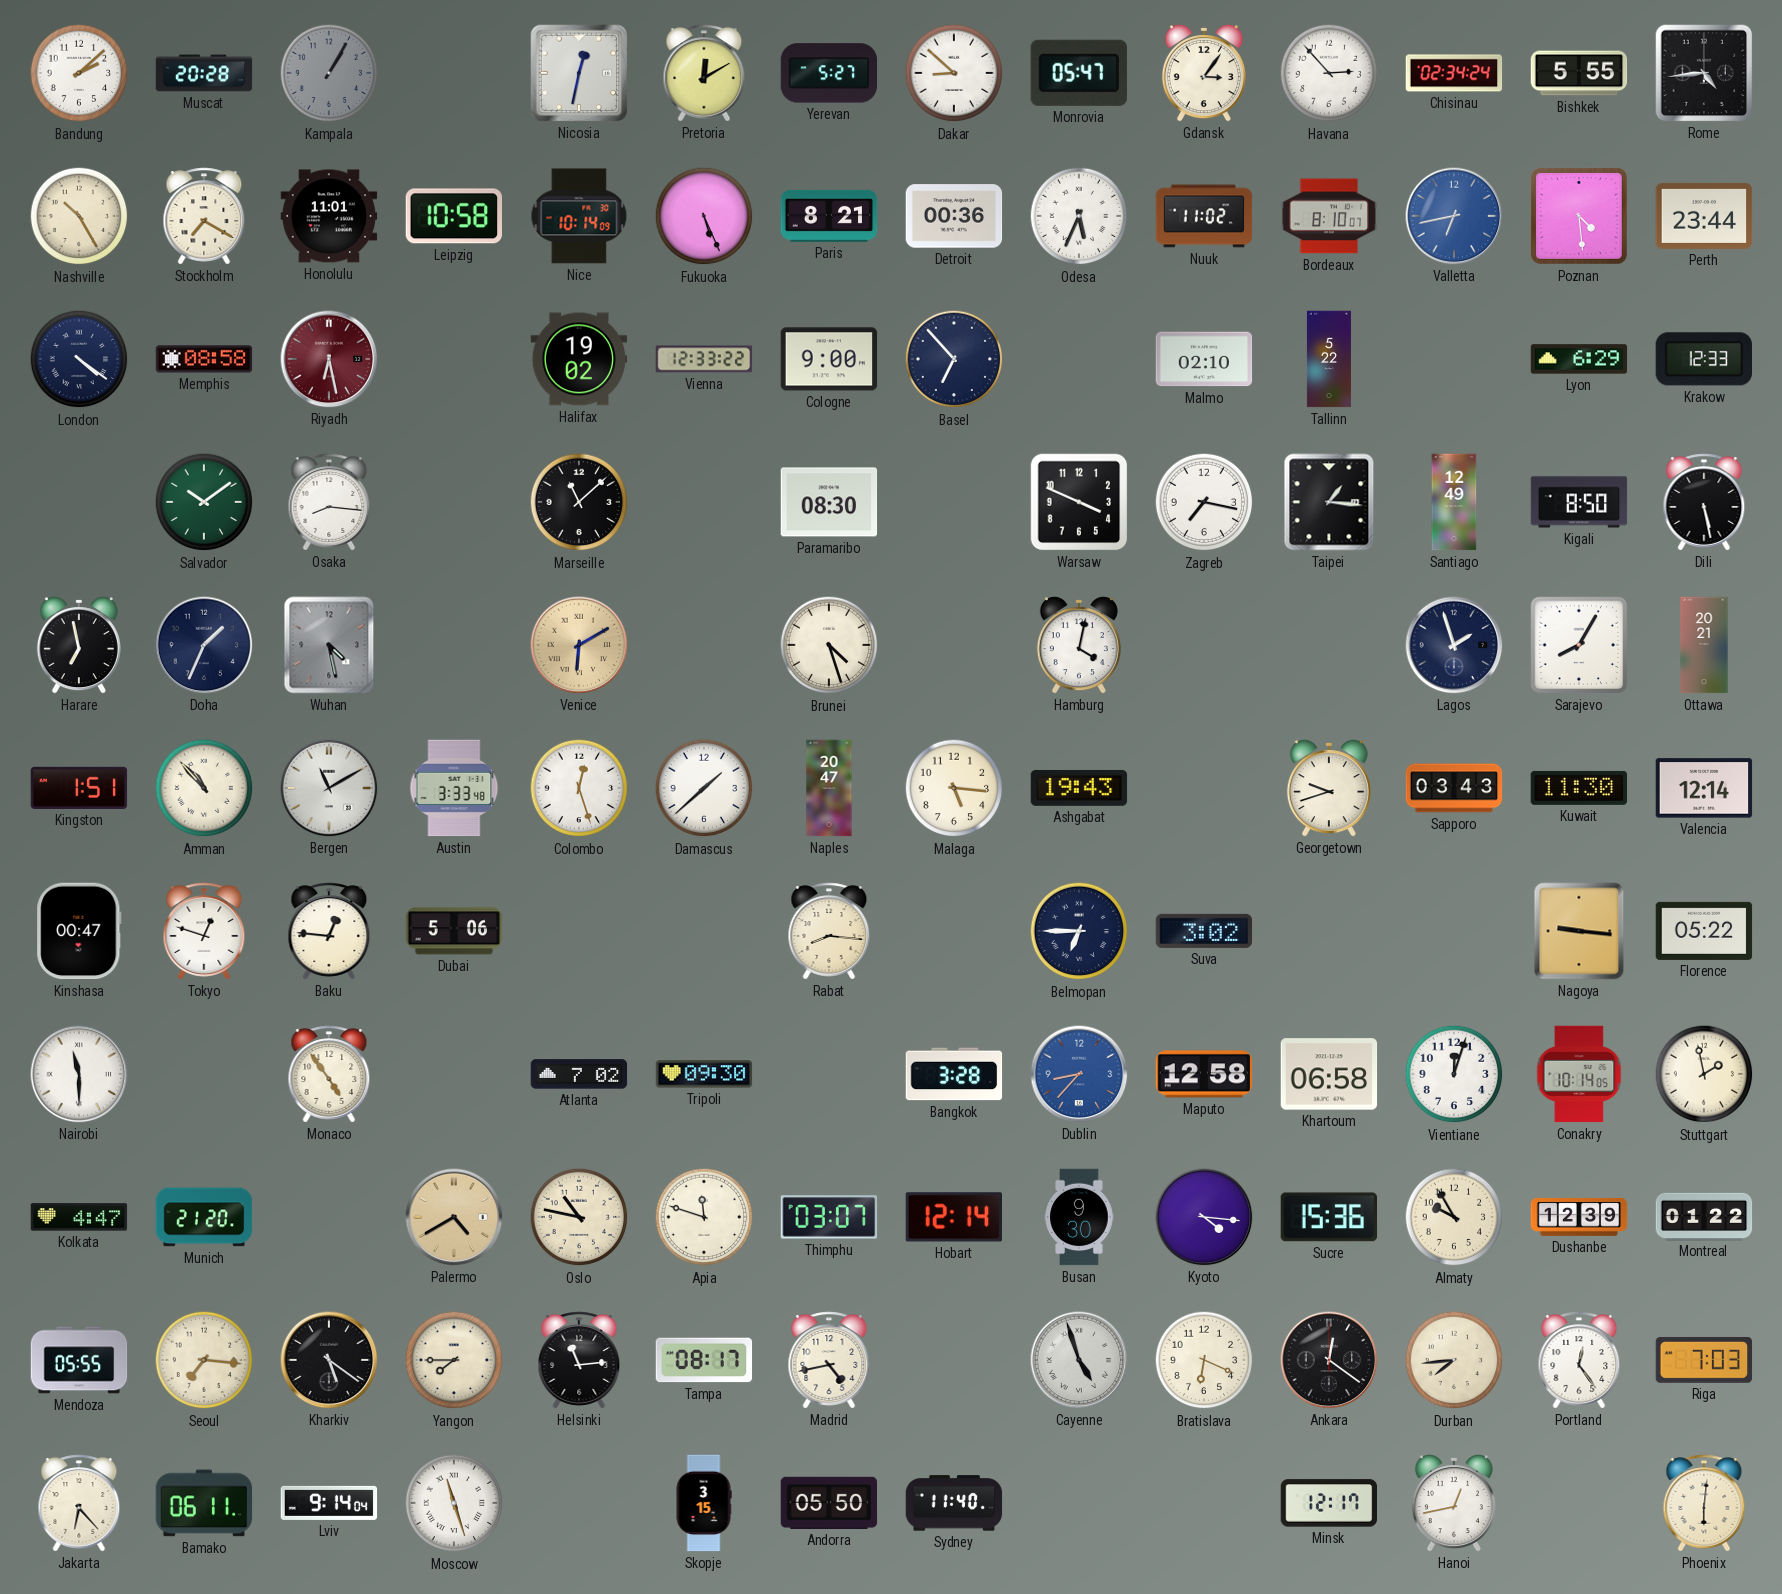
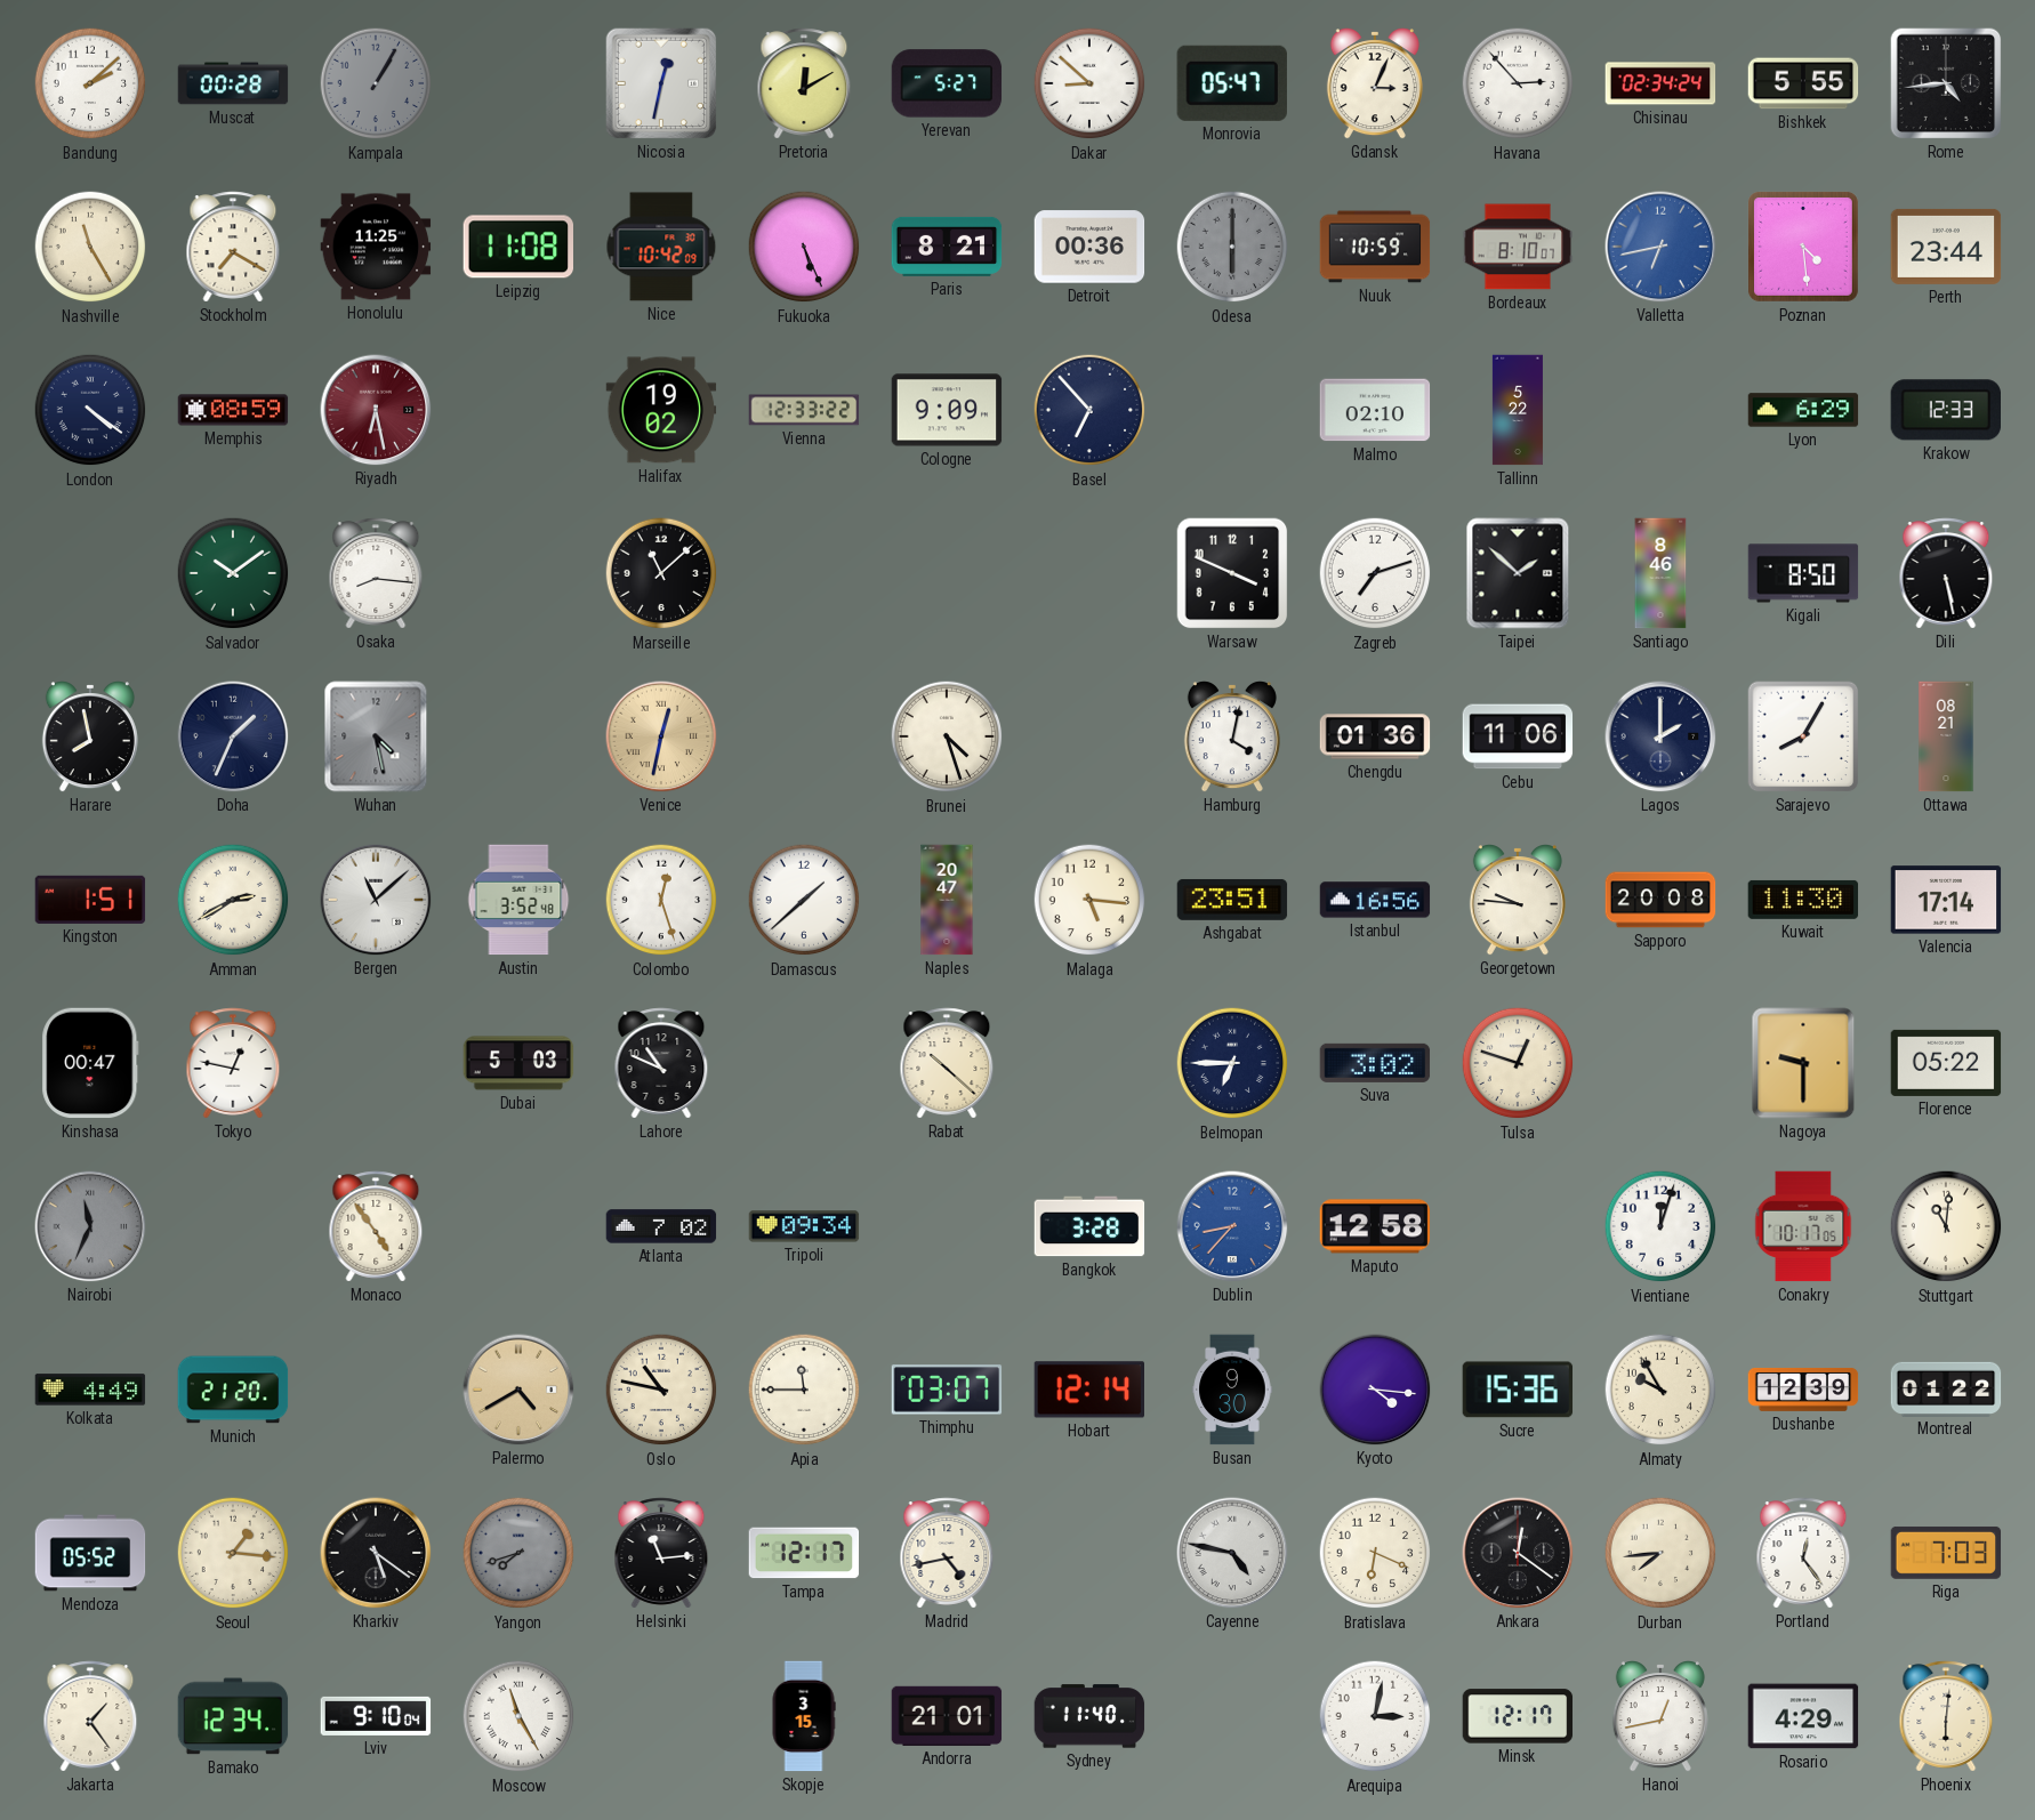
Muscat: 20:28 -> 00:28
Gdansk: 3:06 -> 3:04
Nashville: 10:25 -> 11:25
Honolulu: 11:01 -> 11:25
Leipzig: 10:58 -> 11:08
Nice: 10:14 -> 10:42
Odesa: 5:34 -> 6:00
Odesa dial: white -> grey
Nuuk: 11:02 -> 10:59
Memphis: 08:58 -> 08:59
Cologne: 9:00 -> 9:09
Paramaribo: 08:30 -> none
Zagreb: 7:17 -> 7:12
Taipei: 1:16 -> 1:52
Santiago: 12:49 -> 8:46
Harare: 6:58 -> 7:58
Venice: 6:10 -> 12:32
Chengdu: none -> 01:36
Cebu: none -> 11:06
Lagos: 1:57 -> 2:00
Ottawa: 20:21 -> 08:21
Amman: 10:53 -> 2:40
Bergen: 11:10 -> 11:08
Austin: 3:33 -> 3:52
Ashgabat: 19:43 -> 23:51
Istanbul: none -> 16:56
Georgetown: 9:42 -> 9:46
Sapporo: 03:43 -> 20:08
Valencia: 12:14 -> 17:14
Tokyo: 12:48 -> 12:47
Baku: 12:46 -> none
Dubai: 5:06 -> 5:03
Lahore: none -> 10:49
Rabat: 8:16 -> 10:22
Tulsa: none -> 12:48
Nagoya: 9:16 -> 9:30
Nairobi: 11:30 -> 11:34
Nairobi dial: white -> grey
Tripoli: 09:30 -> 09:34
Khartoum: 06:58 -> none
Conakry: 10:14 -> 10:17
Stuttgart: 1:58 -> 11:01
Kolkata: 4:47 -> 4:49
Apia: 11:48 -> 11:45
Mendoza: 05:55 -> 05:52
Seoul: 7:16 -> 1:16
Yangon: 7:45 -> 7:42
Yangon dial: cream -> grey
Tampa: 08:17 -> 12:17
Cayenne: 4:57 -> 4:47
Jakarta: 6:23 -> 1:24
Bamako: 06:11 -> 12:34
Lviv: 9:14 -> 9:10
Moscow: 11:27 -> 11:25
Andorra: 05:50 -> 21:01
Arequipa: none -> 3:02
Rosario: none -> 4:29
